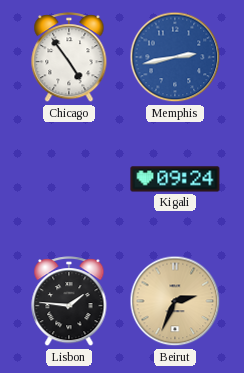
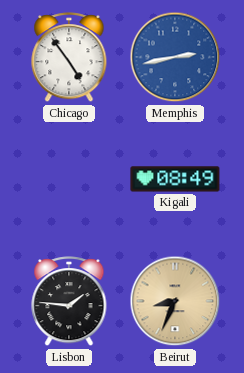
Kigali: 09:24 -> 08:49
Beirut: 2:34 -> 8:34
